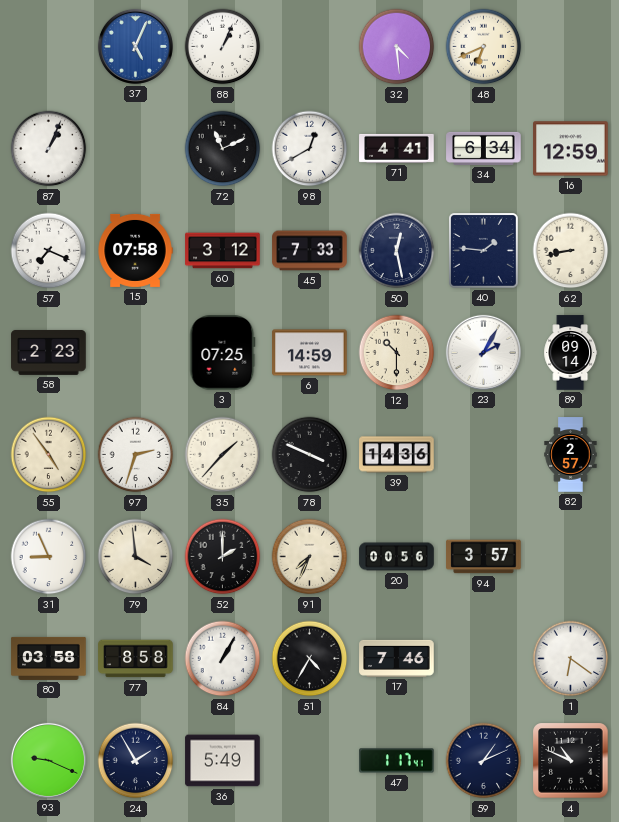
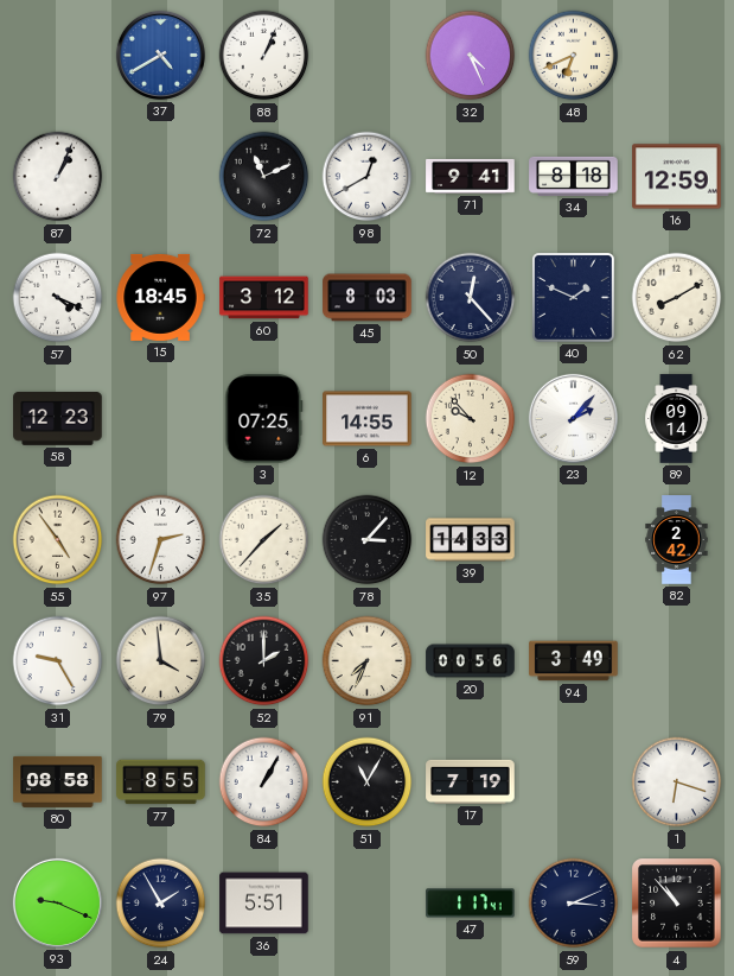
37: 5:04 -> 4:40
32: 4:29 -> 4:26
71: 4:41 -> 9:41
34: 6:34 -> 8:18
57: 7:19 -> 4:19
15: 07:58 -> 18:45
45: 7:33 -> 8:03
50: 12:28 -> 12:23
40: 1:46 -> 1:49
62: 8:43 -> 8:10
58: 2:23 -> 12:23
6: 14:59 -> 14:55
12: 10:30 -> 9:53
23: 2:05 -> 2:07
78: 3:49 -> 3:07
39: 14:36 -> 14:33
82: 2:57 -> 2:42
31: 8:56 -> 9:25
94: 3:57 -> 3:49
80: 03:58 -> 08:58
77: 8:58 -> 8:55
51: 4:35 -> 11:05
17: 7:46 -> 7:19
1: 6:21 -> 6:18
36: 5:49 -> 5:51
59: 1:11 -> 3:11
4: 10:49 -> 10:53
